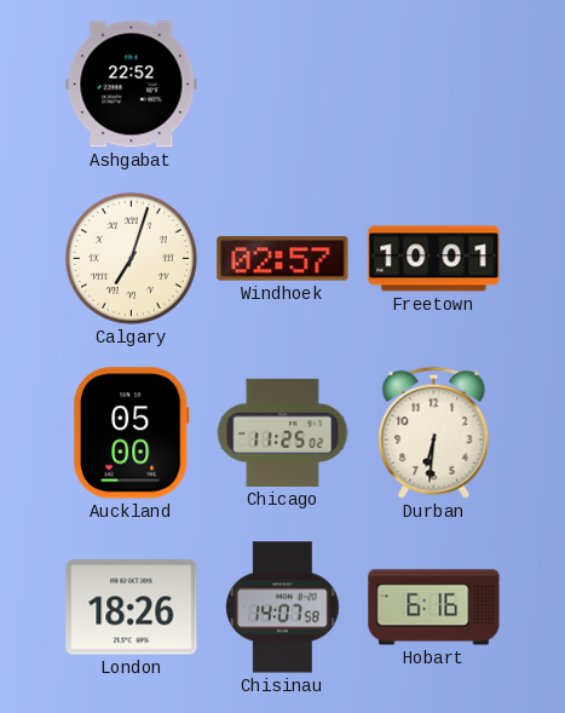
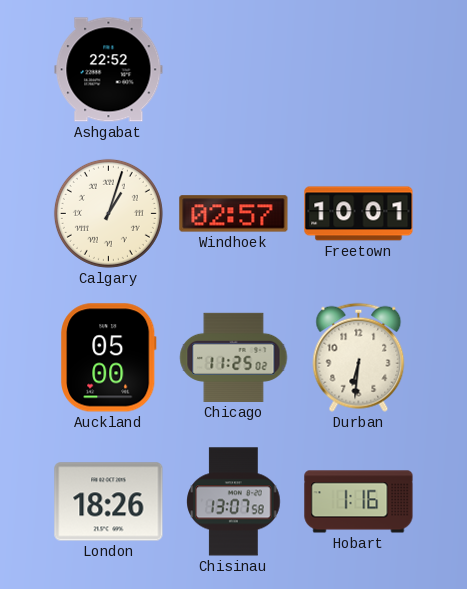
Calgary: 7:03 -> 1:03
Chisinau: 14:07 -> 13:07
Hobart: 6:16 -> 1:16
